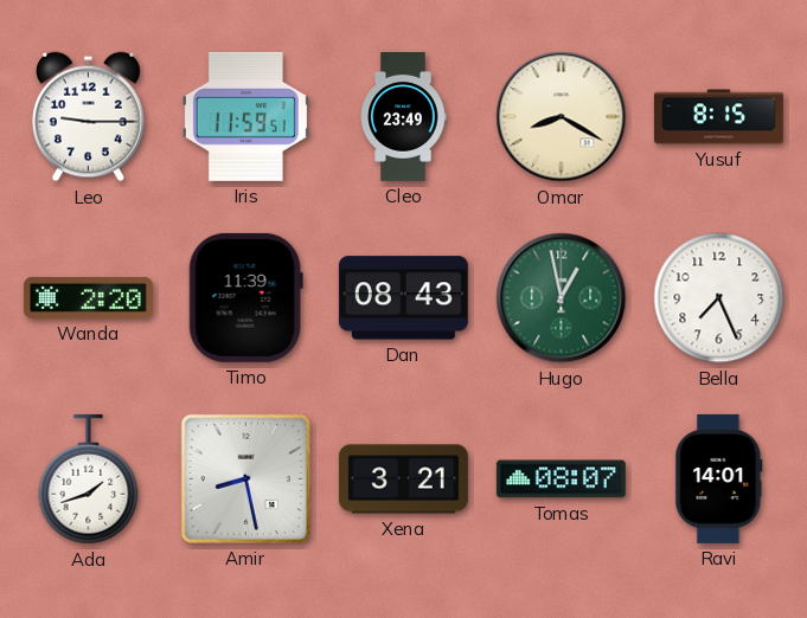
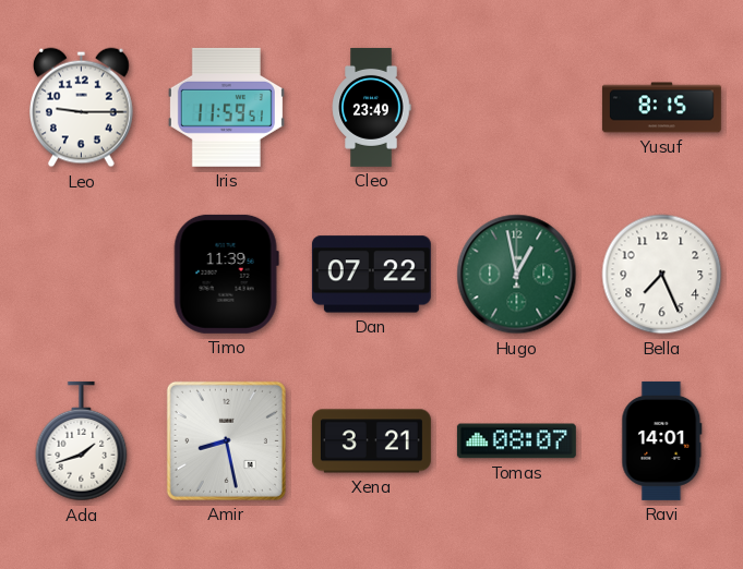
Omar: 8:20 -> none
Wanda: 2:20 -> none
Dan: 08:43 -> 07:22
